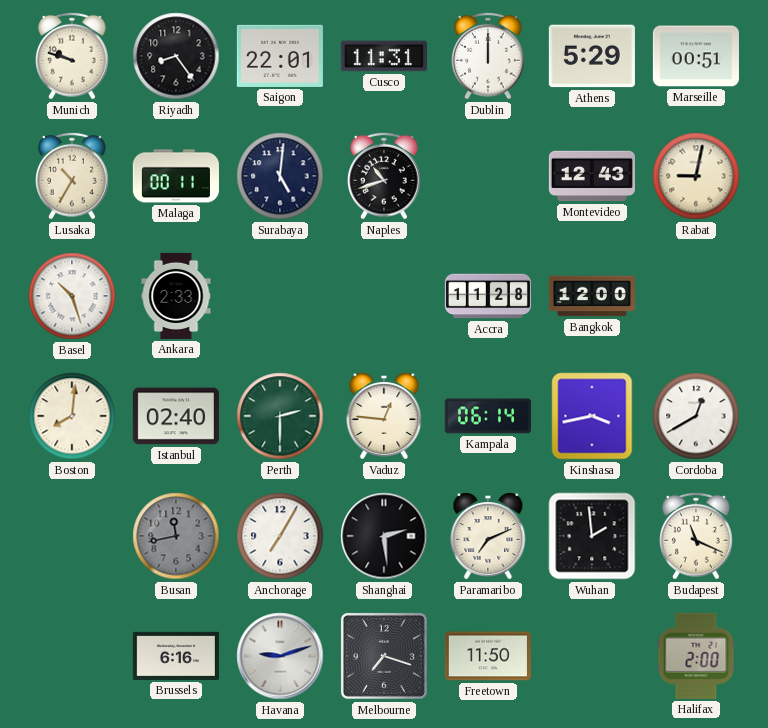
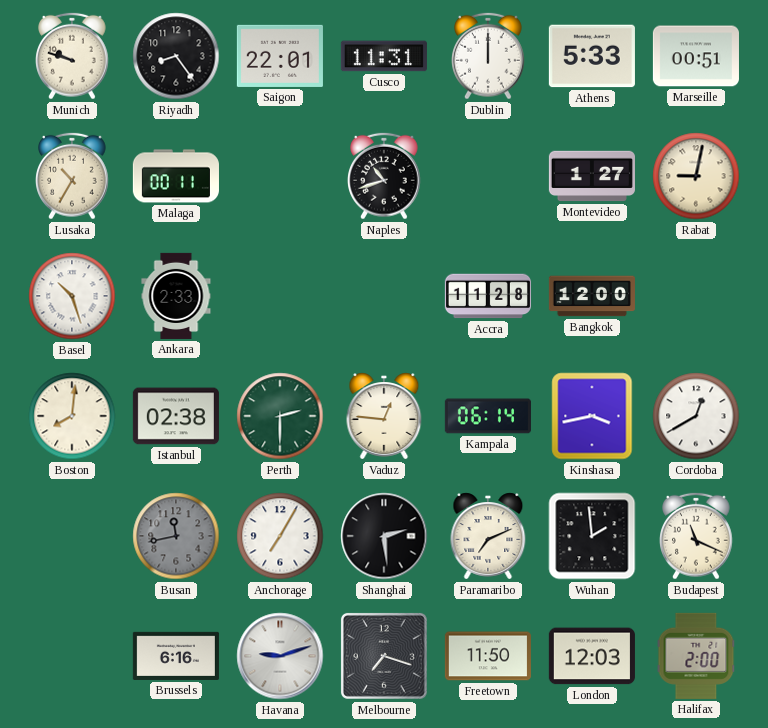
Athens: 5:29 -> 5:33
Surabaya: 5:01 -> none
Montevideo: 12:43 -> 1:27
Istanbul: 02:40 -> 02:38
London: none -> 12:03
